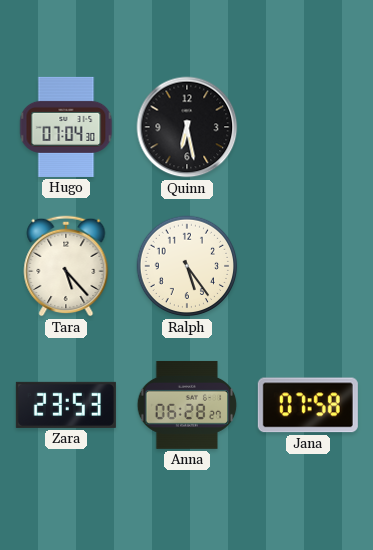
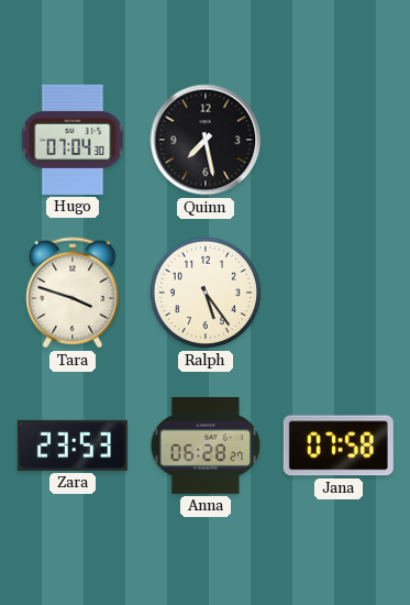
Quinn: 6:28 -> 7:28
Tara: 5:23 -> 3:48
